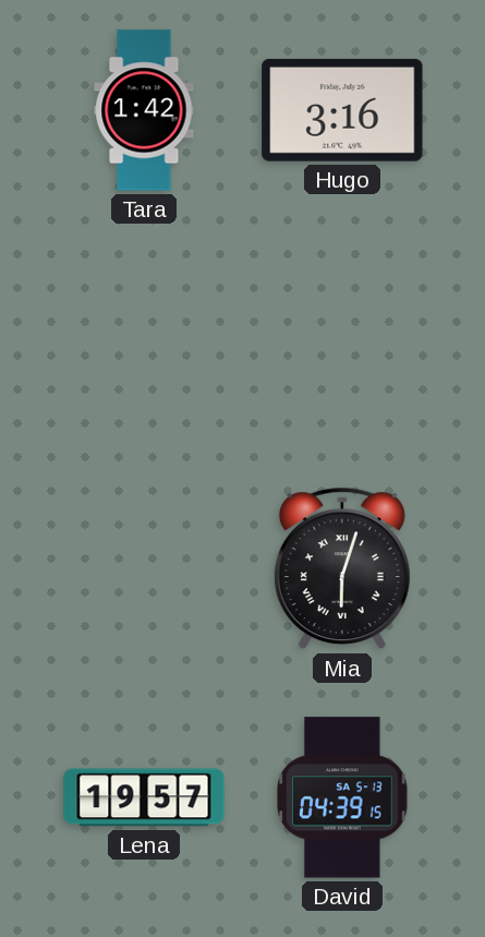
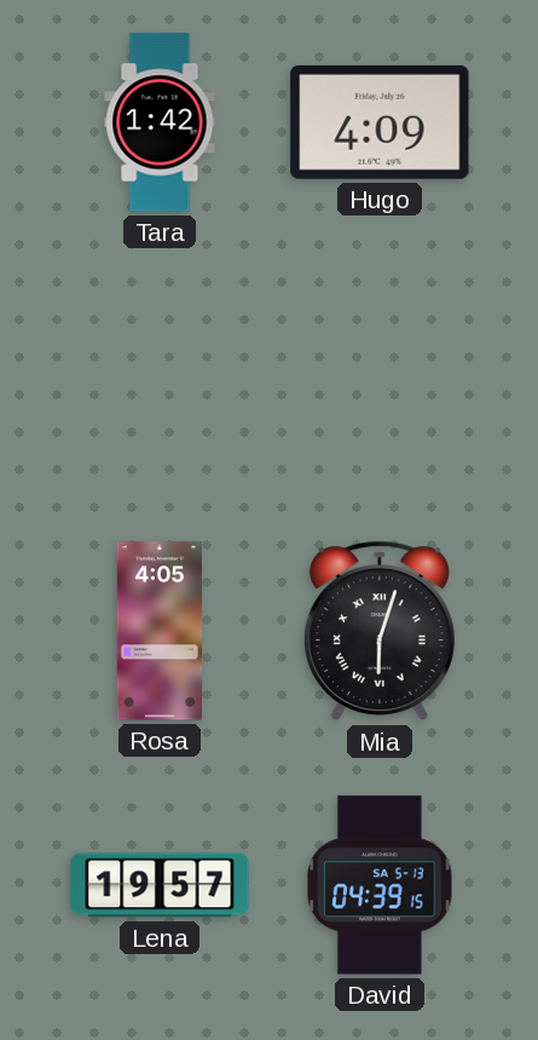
Hugo: 3:16 -> 4:09
Rosa: none -> 4:05
